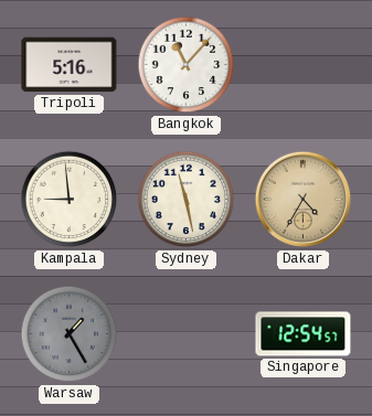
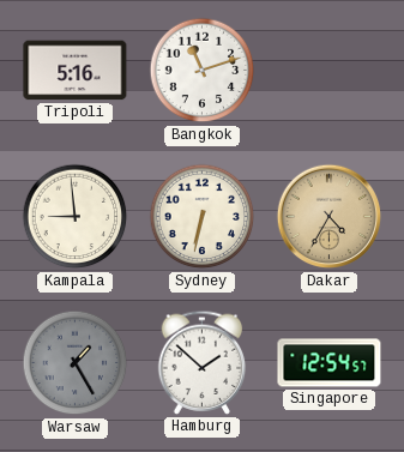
Bangkok: 11:07 -> 11:12
Sydney: 11:28 -> 6:32
Hamburg: none -> 1:52
